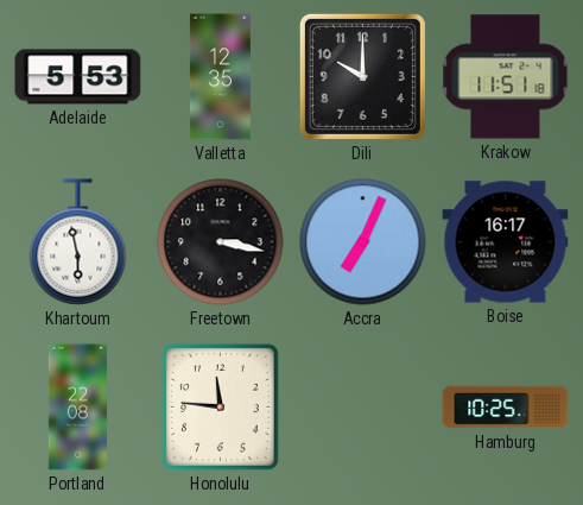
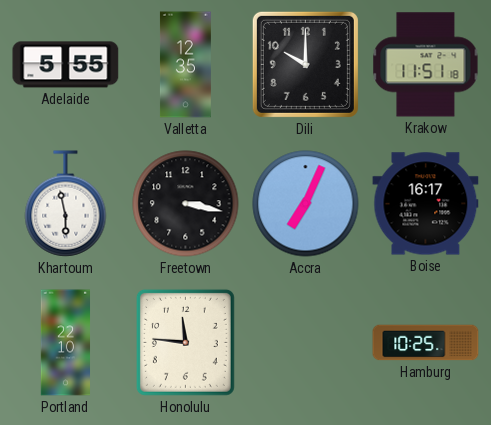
Adelaide: 5:53 -> 5:55
Portland: 22:08 -> 22:10
